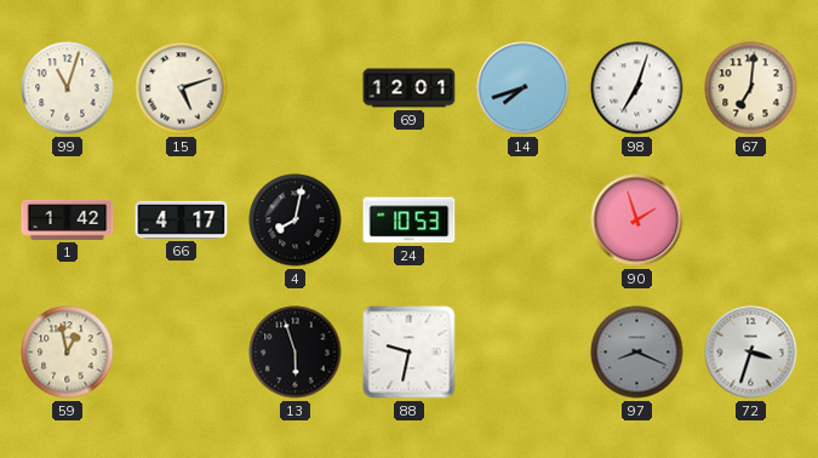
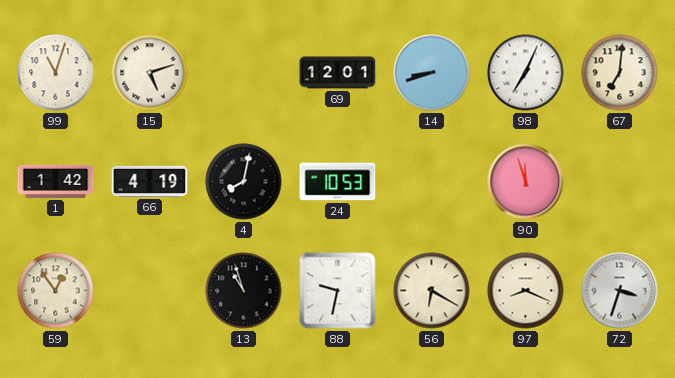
14: 7:42 -> 8:42
98: 7:03 -> 7:04
66: 4:17 -> 4:19
90: 1:57 -> 11:57
59: 12:58 -> 12:54
13: 5:57 -> 10:57
56: none -> 6:20
97 dial: grey -> cream
